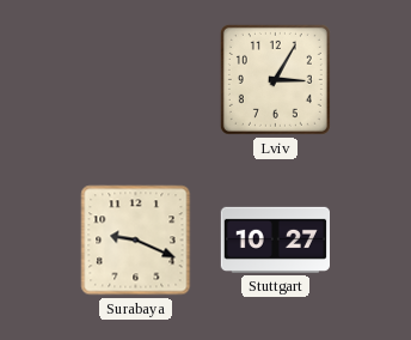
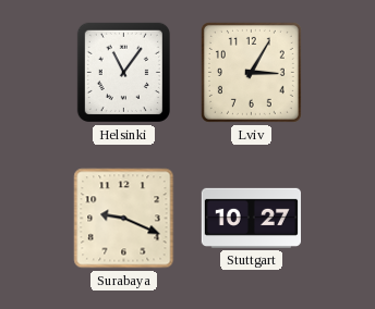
Helsinki: none -> 11:06
